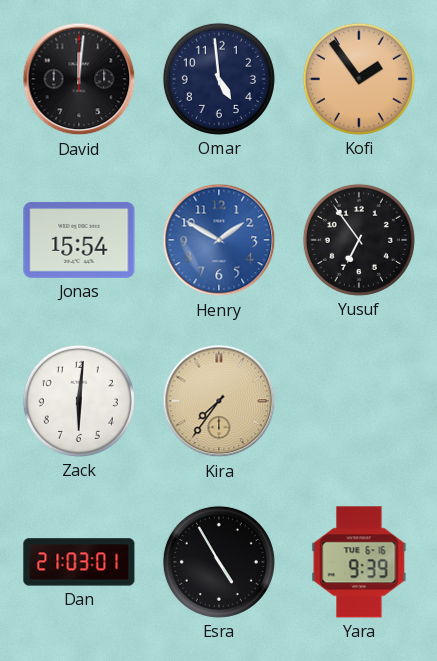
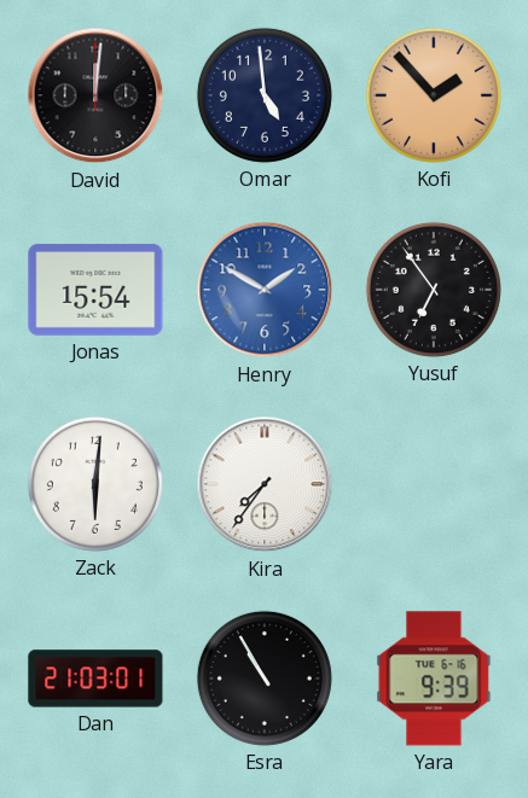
Kofi: 1:54 -> 1:53
Kira dial: champagne -> white
Esra: 4:55 -> 10:55
